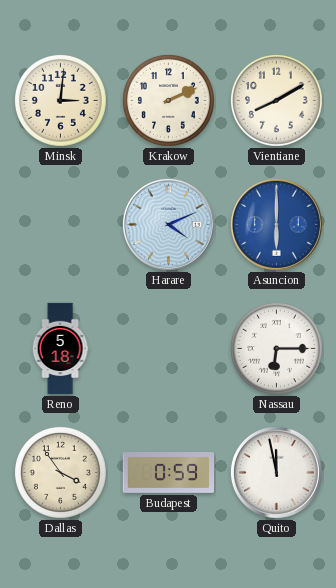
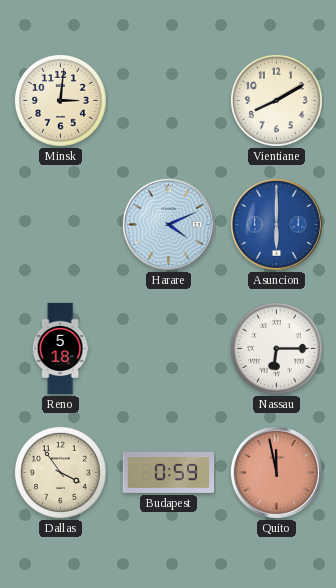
Krakow: 2:11 -> none
Quito dial: white -> salmon
